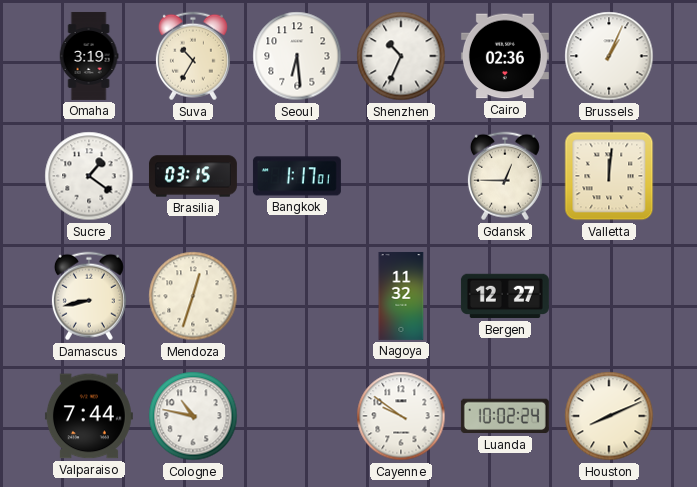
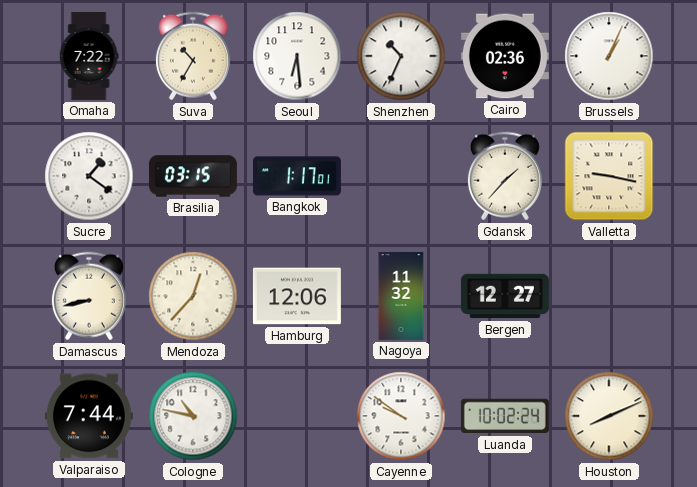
Omaha: 3:19 -> 7:22
Gdansk: 12:45 -> 1:37
Valletta: 12:01 -> 9:17
Mendoza: 12:33 -> 12:37
Hamburg: none -> 12:06
